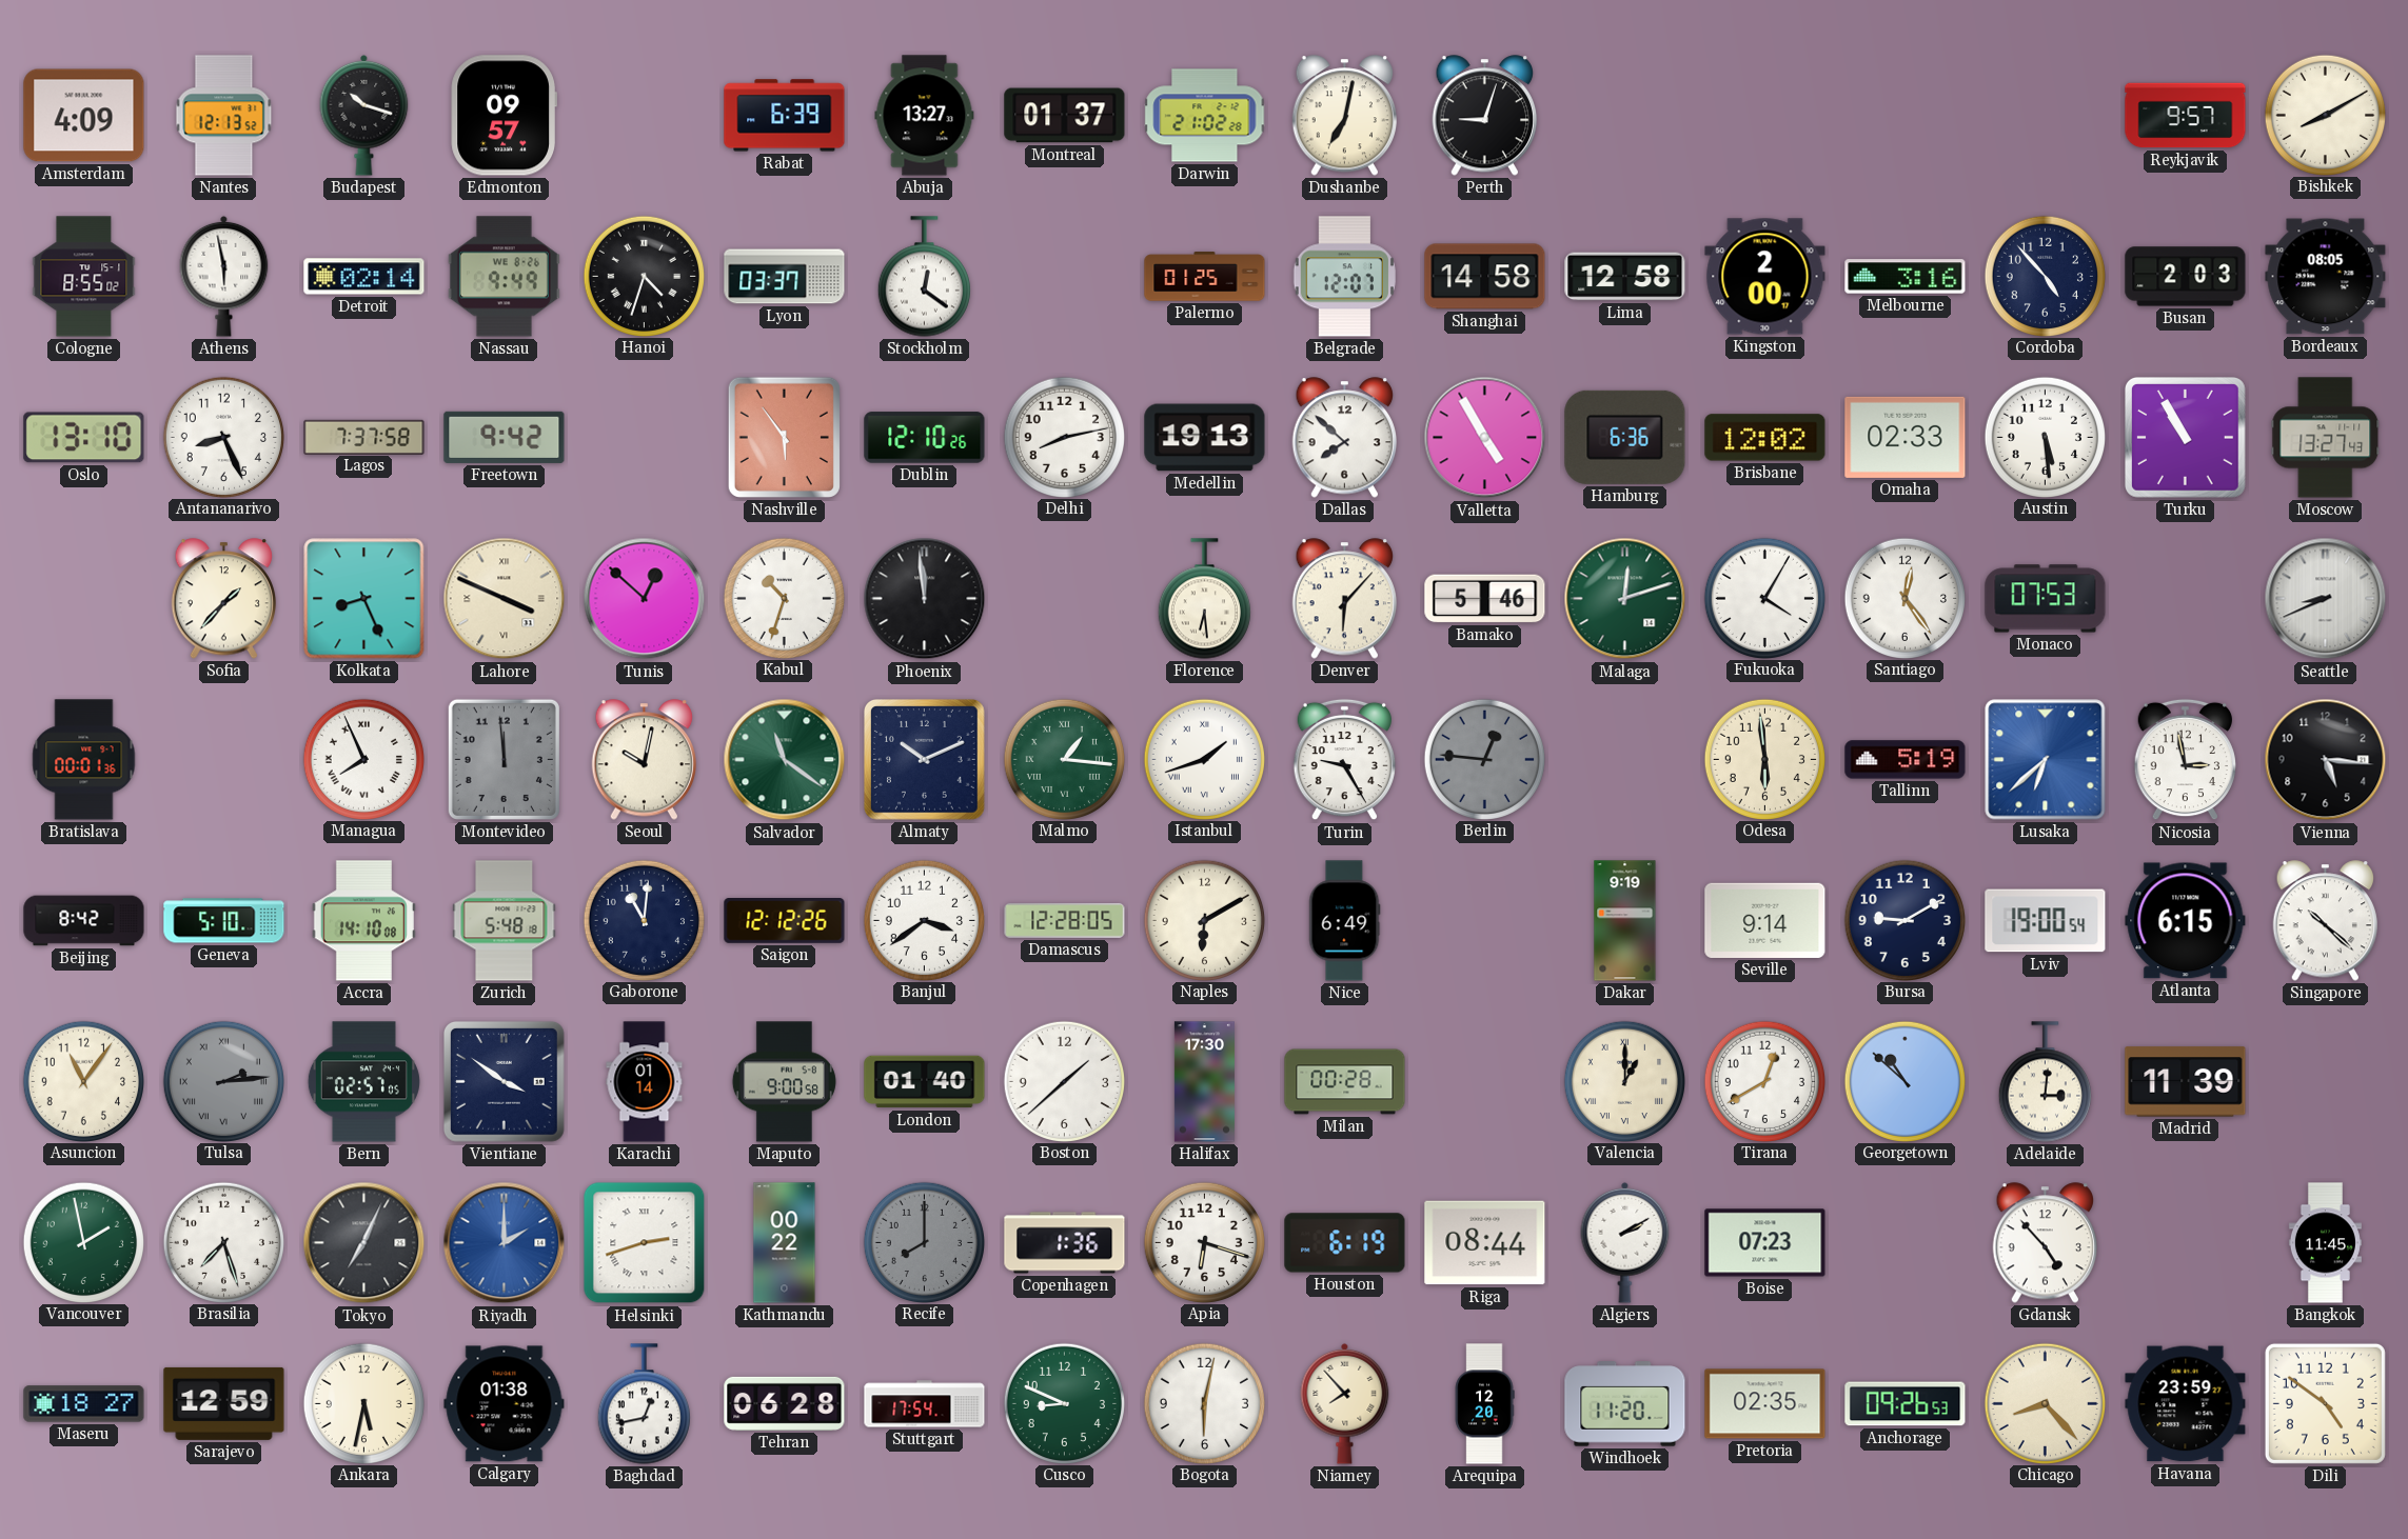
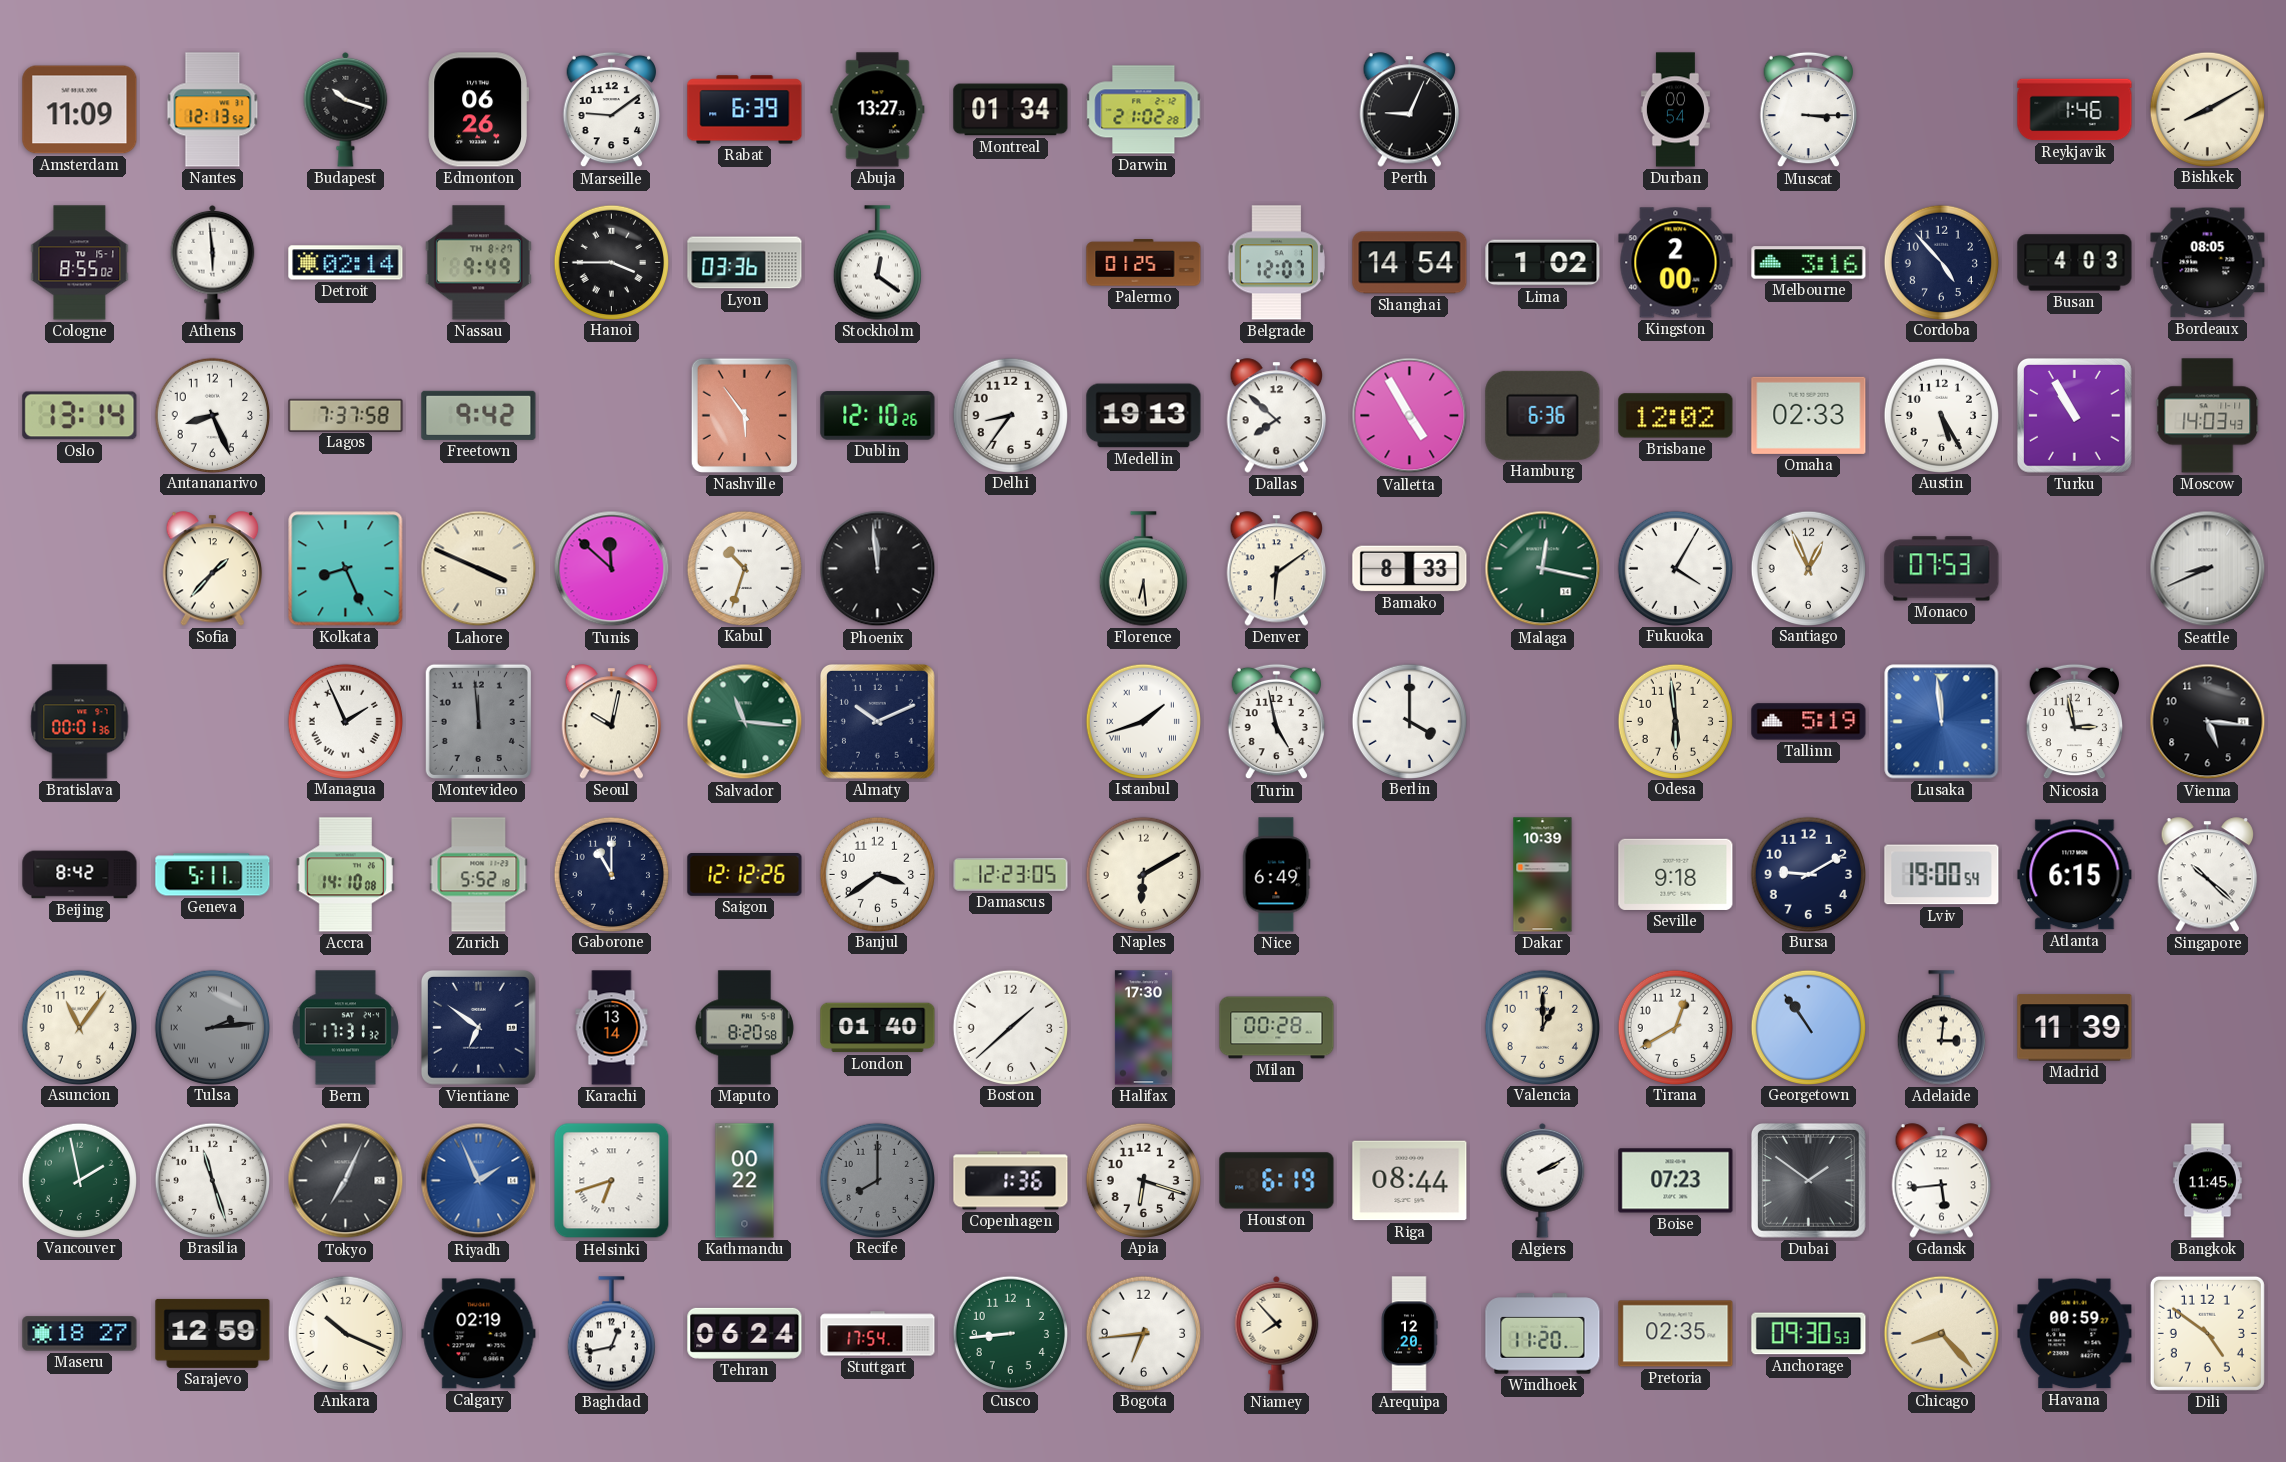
Amsterdam: 4:09 -> 11:09
Edmonton: 09:57 -> 06:26
Marseille: none -> 9:09
Montreal: 01:37 -> 01:34
Dushanbe: 7:02 -> none
Perth: 9:03 -> 9:04
Durban: none -> 00:54
Muscat: none -> 3:15
Reykjavik: 9:57 -> 1:46
Athens: 5:58 -> 5:59
Nassau date: WE 8-26 -> TH 8-27
Hanoi: 4:33 -> 3:45
Lyon: 03:37 -> 03:36
Shanghai: 14:58 -> 14:54
Lima: 12:58 -> 1:02
Busan: 2:03 -> 4:03
Oslo: 13:10 -> 13:14
Delhi: 8:13 -> 8:36
Austin: 5:29 -> 5:25
Moscow: 13:27 -> 14:03
Tunis: 12:52 -> 11:52
Denver: 6:07 -> 6:09
Bamako: 5:46 -> 8:33
Malaga: 12:12 -> 12:17
Santiago: 12:24 -> 12:56
Managua: 7:56 -> 1:56
Salvador: 11:21 -> 11:16
Malmo: 1:16 -> none
Turin: 9:25 -> 4:58
Berlin: 12:46 -> 4:00
Berlin dial: grey -> white
Lusaka: 6:38 -> 11:59
Geneva: 5:10 -> 5:11
Zurich: 5:48 -> 5:52
Gaborone: 11:01 -> 11:00
Damascus: 12:28 -> 12:23
Dakar: 9:19 -> 10:39
Seville: 9:14 -> 9:18
Bern: 02:57 -> 17:31
Vientiane: 3:51 -> 6:51
Karachi: 01:14 -> 13:14
Maputo: 9:00 -> 8:20
Valencia numerals: Roman -> Arabic
Georgetown: 10:52 -> 10:54
Brasilia: 7:27 -> 11:27
Riyadh: 2:00 -> 1:56
Helsinki: 2:42 -> 6:42
Dubai: none -> 1:51
Gdansk: 4:53 -> 5:44
Ankara: 5:32 -> 10:19
Calgary: 01:38 -> 02:19
Tehran: 06:28 -> 06:24
Cusco: 8:49 -> 8:44
Bogota: 6:02 -> 6:44
Anchorage: 09:26 -> 09:30
Havana: 23:59 -> 00:59
